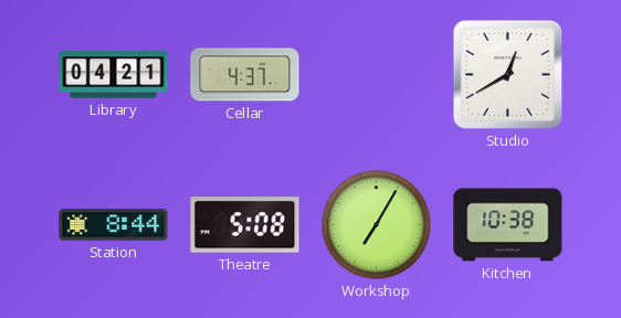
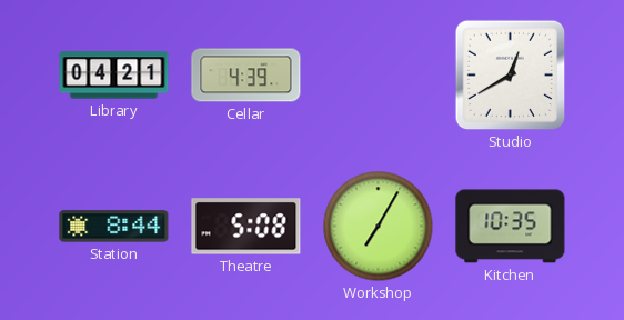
Cellar: 4:37 -> 4:39
Kitchen: 10:38 -> 10:35
